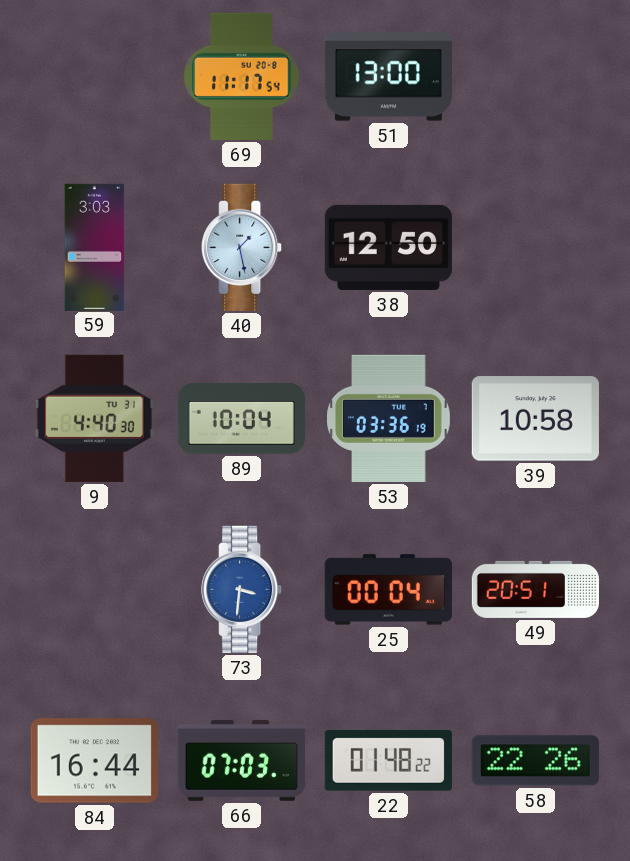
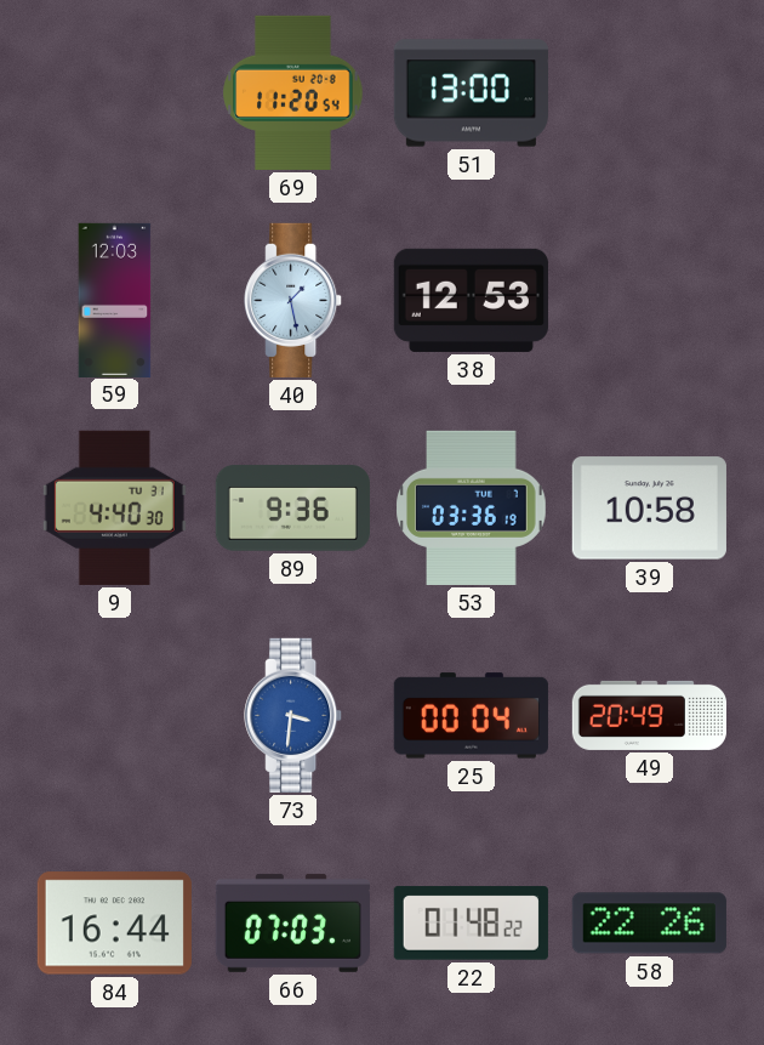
69: 11:17 -> 11:20
59: 3:03 -> 12:03
38: 12:50 -> 12:53
89: 10:04 -> 9:36
49: 20:51 -> 20:49
